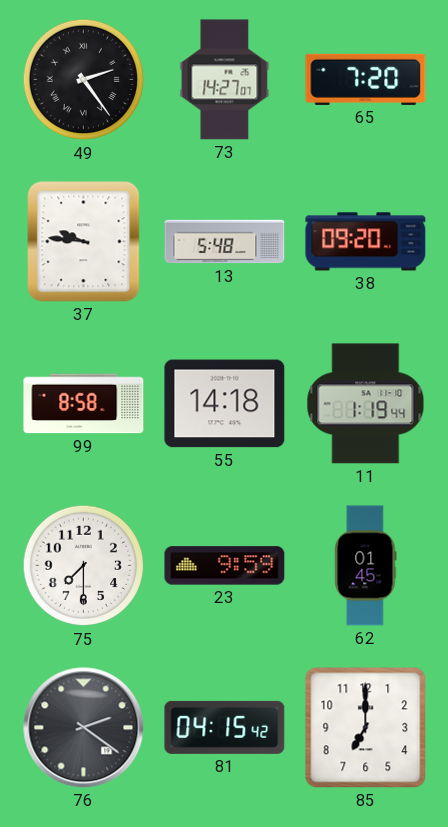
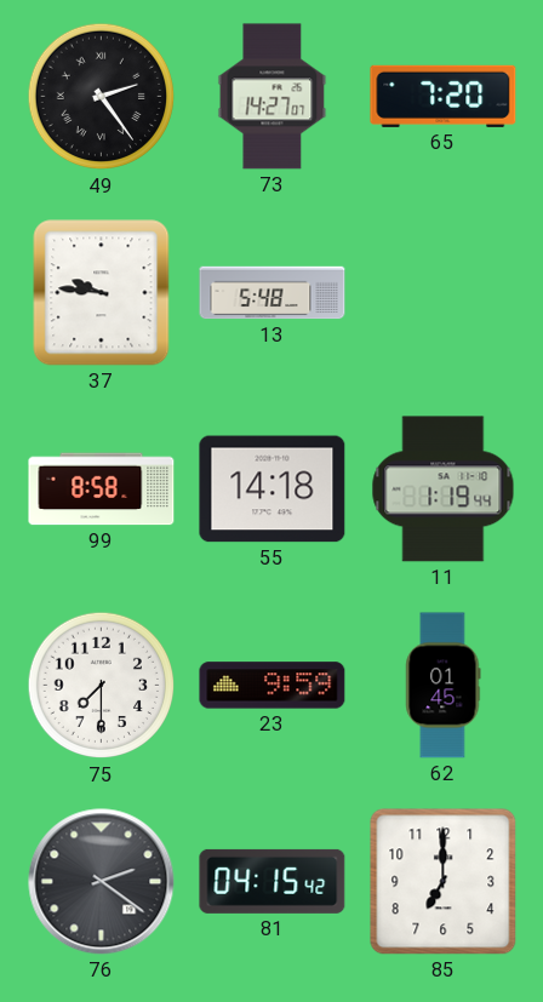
38: 09:20 -> none
